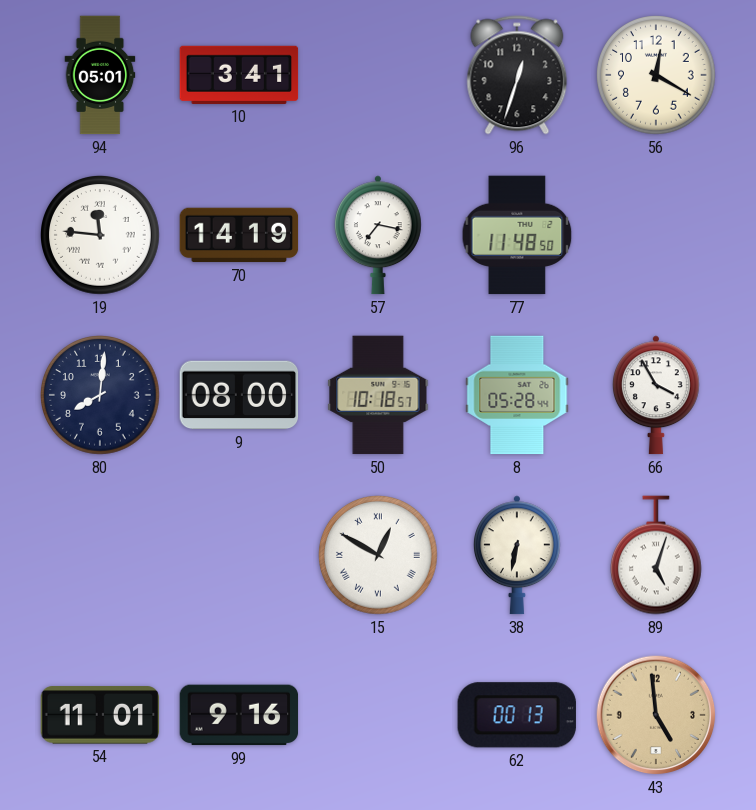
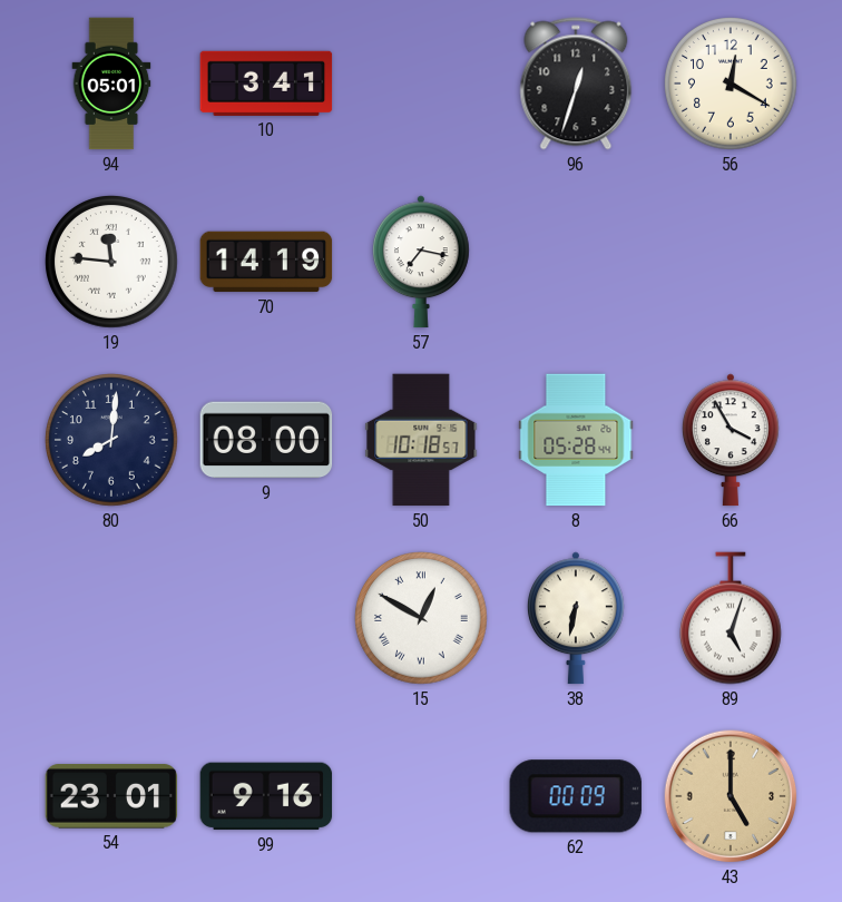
77: 11:48 -> none
54: 11:01 -> 23:01
62: 00:13 -> 00:09
43: 4:59 -> 5:00
